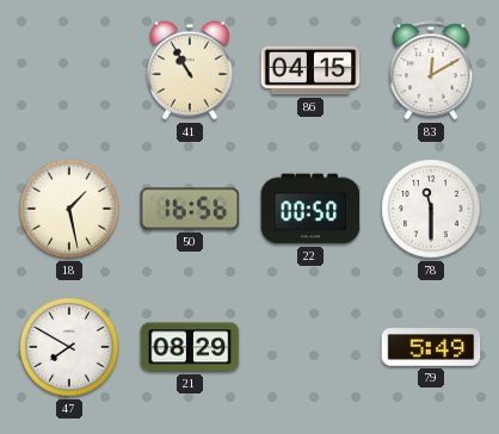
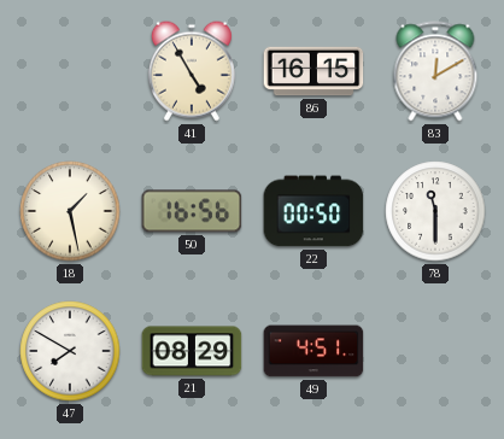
41: 10:55 -> 4:55
86: 04:15 -> 16:15
49: none -> 4:51
79: 5:49 -> none
